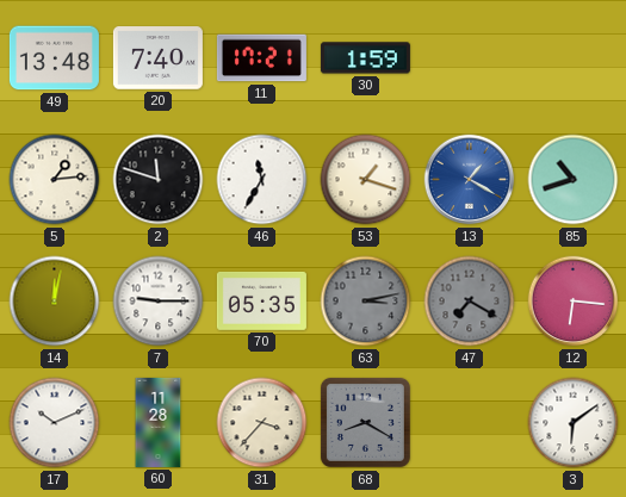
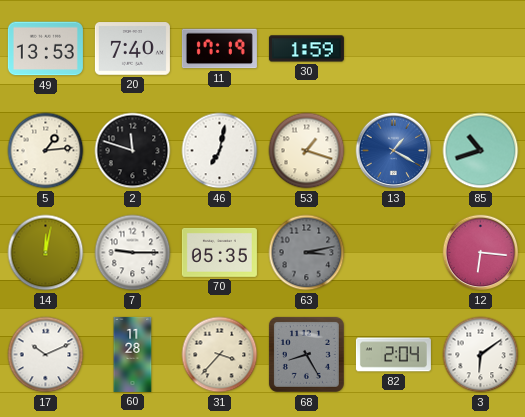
49: 13:48 -> 13:53
11: 17:21 -> 17:19
46: 11:35 -> 7:02
47: 7:20 -> none
68: 8:20 -> 8:25
82: none -> 2:04
